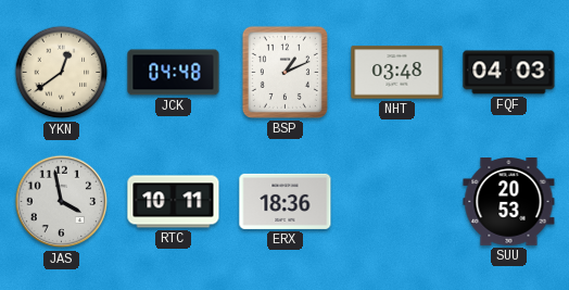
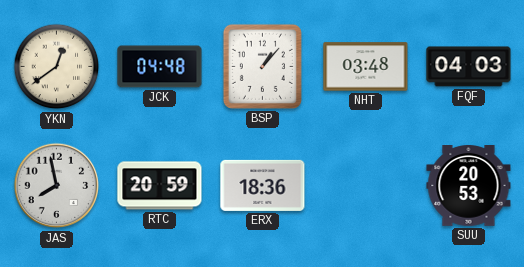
BSP: 1:11 -> 1:07
JAS: 3:58 -> 7:58
RTC: 10:11 -> 20:59
